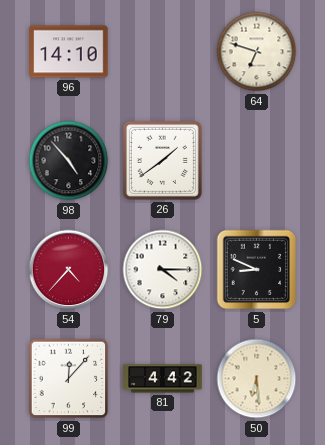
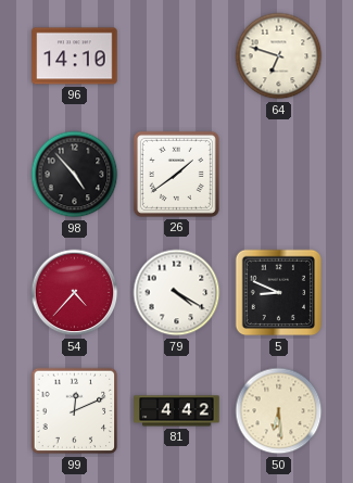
79: 4:15 -> 4:20
99: 12:07 -> 12:11
